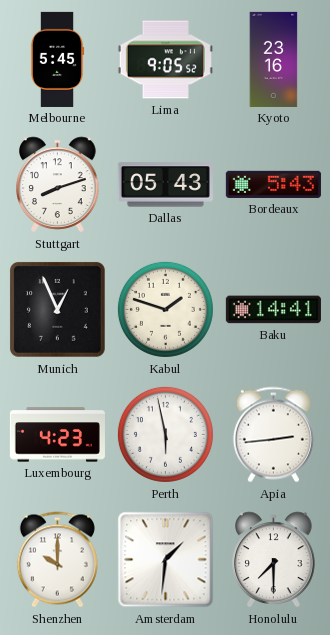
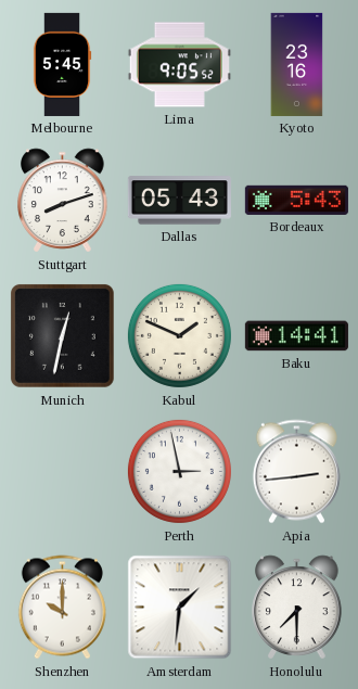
Munich: 12:56 -> 12:32
Kabul: 1:48 -> 1:49
Luxembourg: 4:23 -> none
Perth: 5:58 -> 2:58
